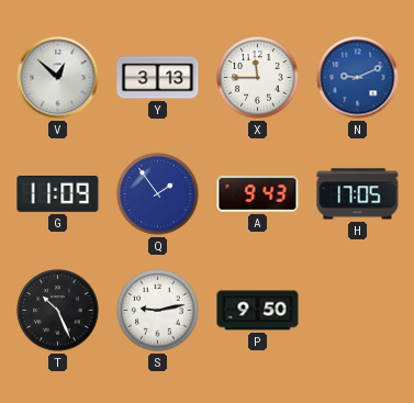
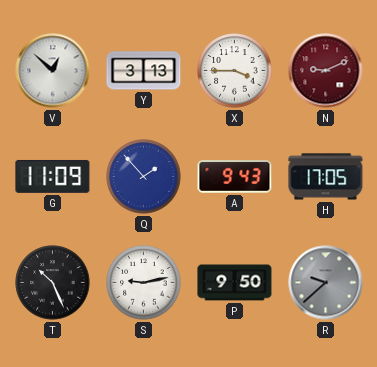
X: 11:45 -> 3:45
N dial: blue -> burgundy
Q: 1:54 -> 1:53
R: none -> 9:38
